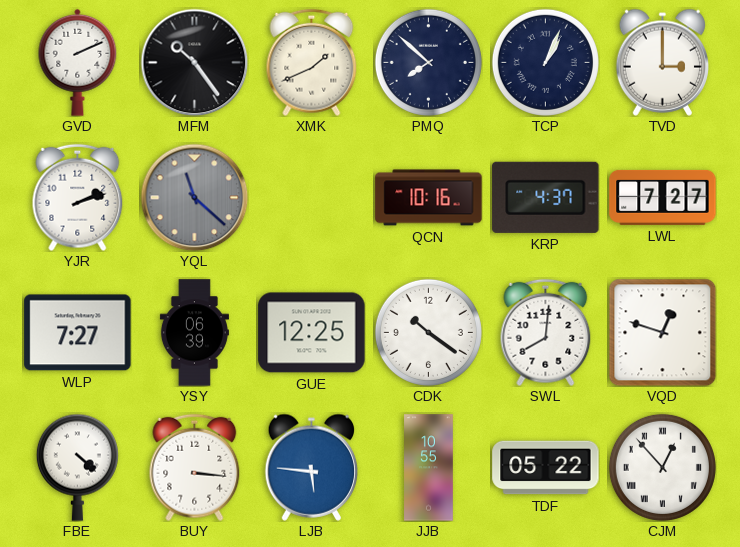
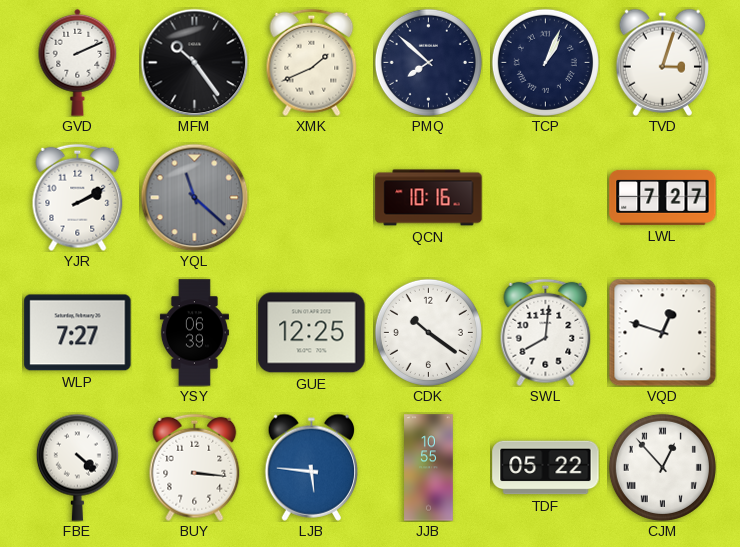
TVD: 3:00 -> 3:03
YJR: 2:12 -> 2:10
KRP: 4:37 -> none
